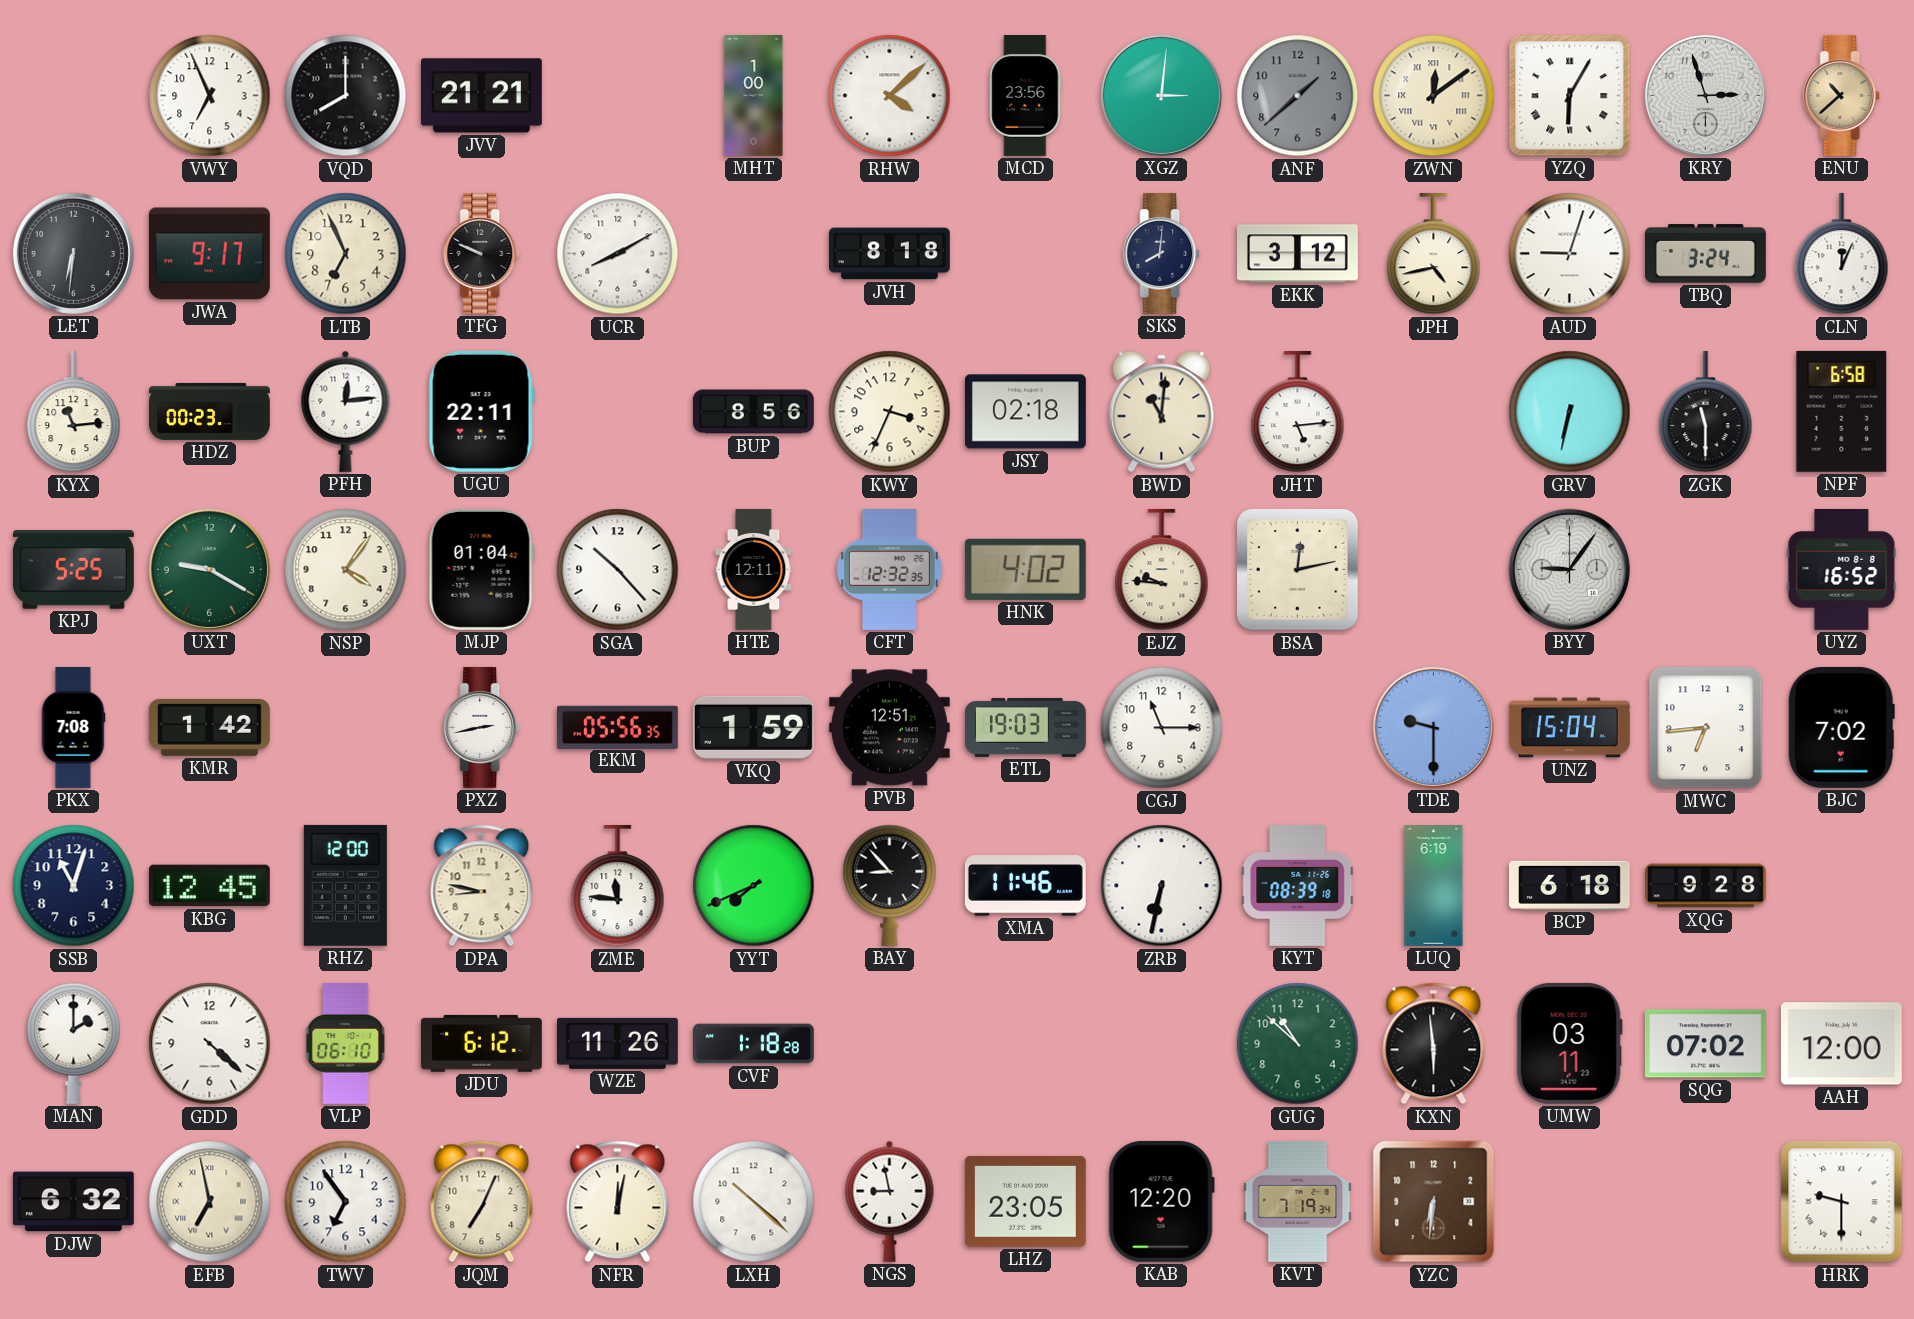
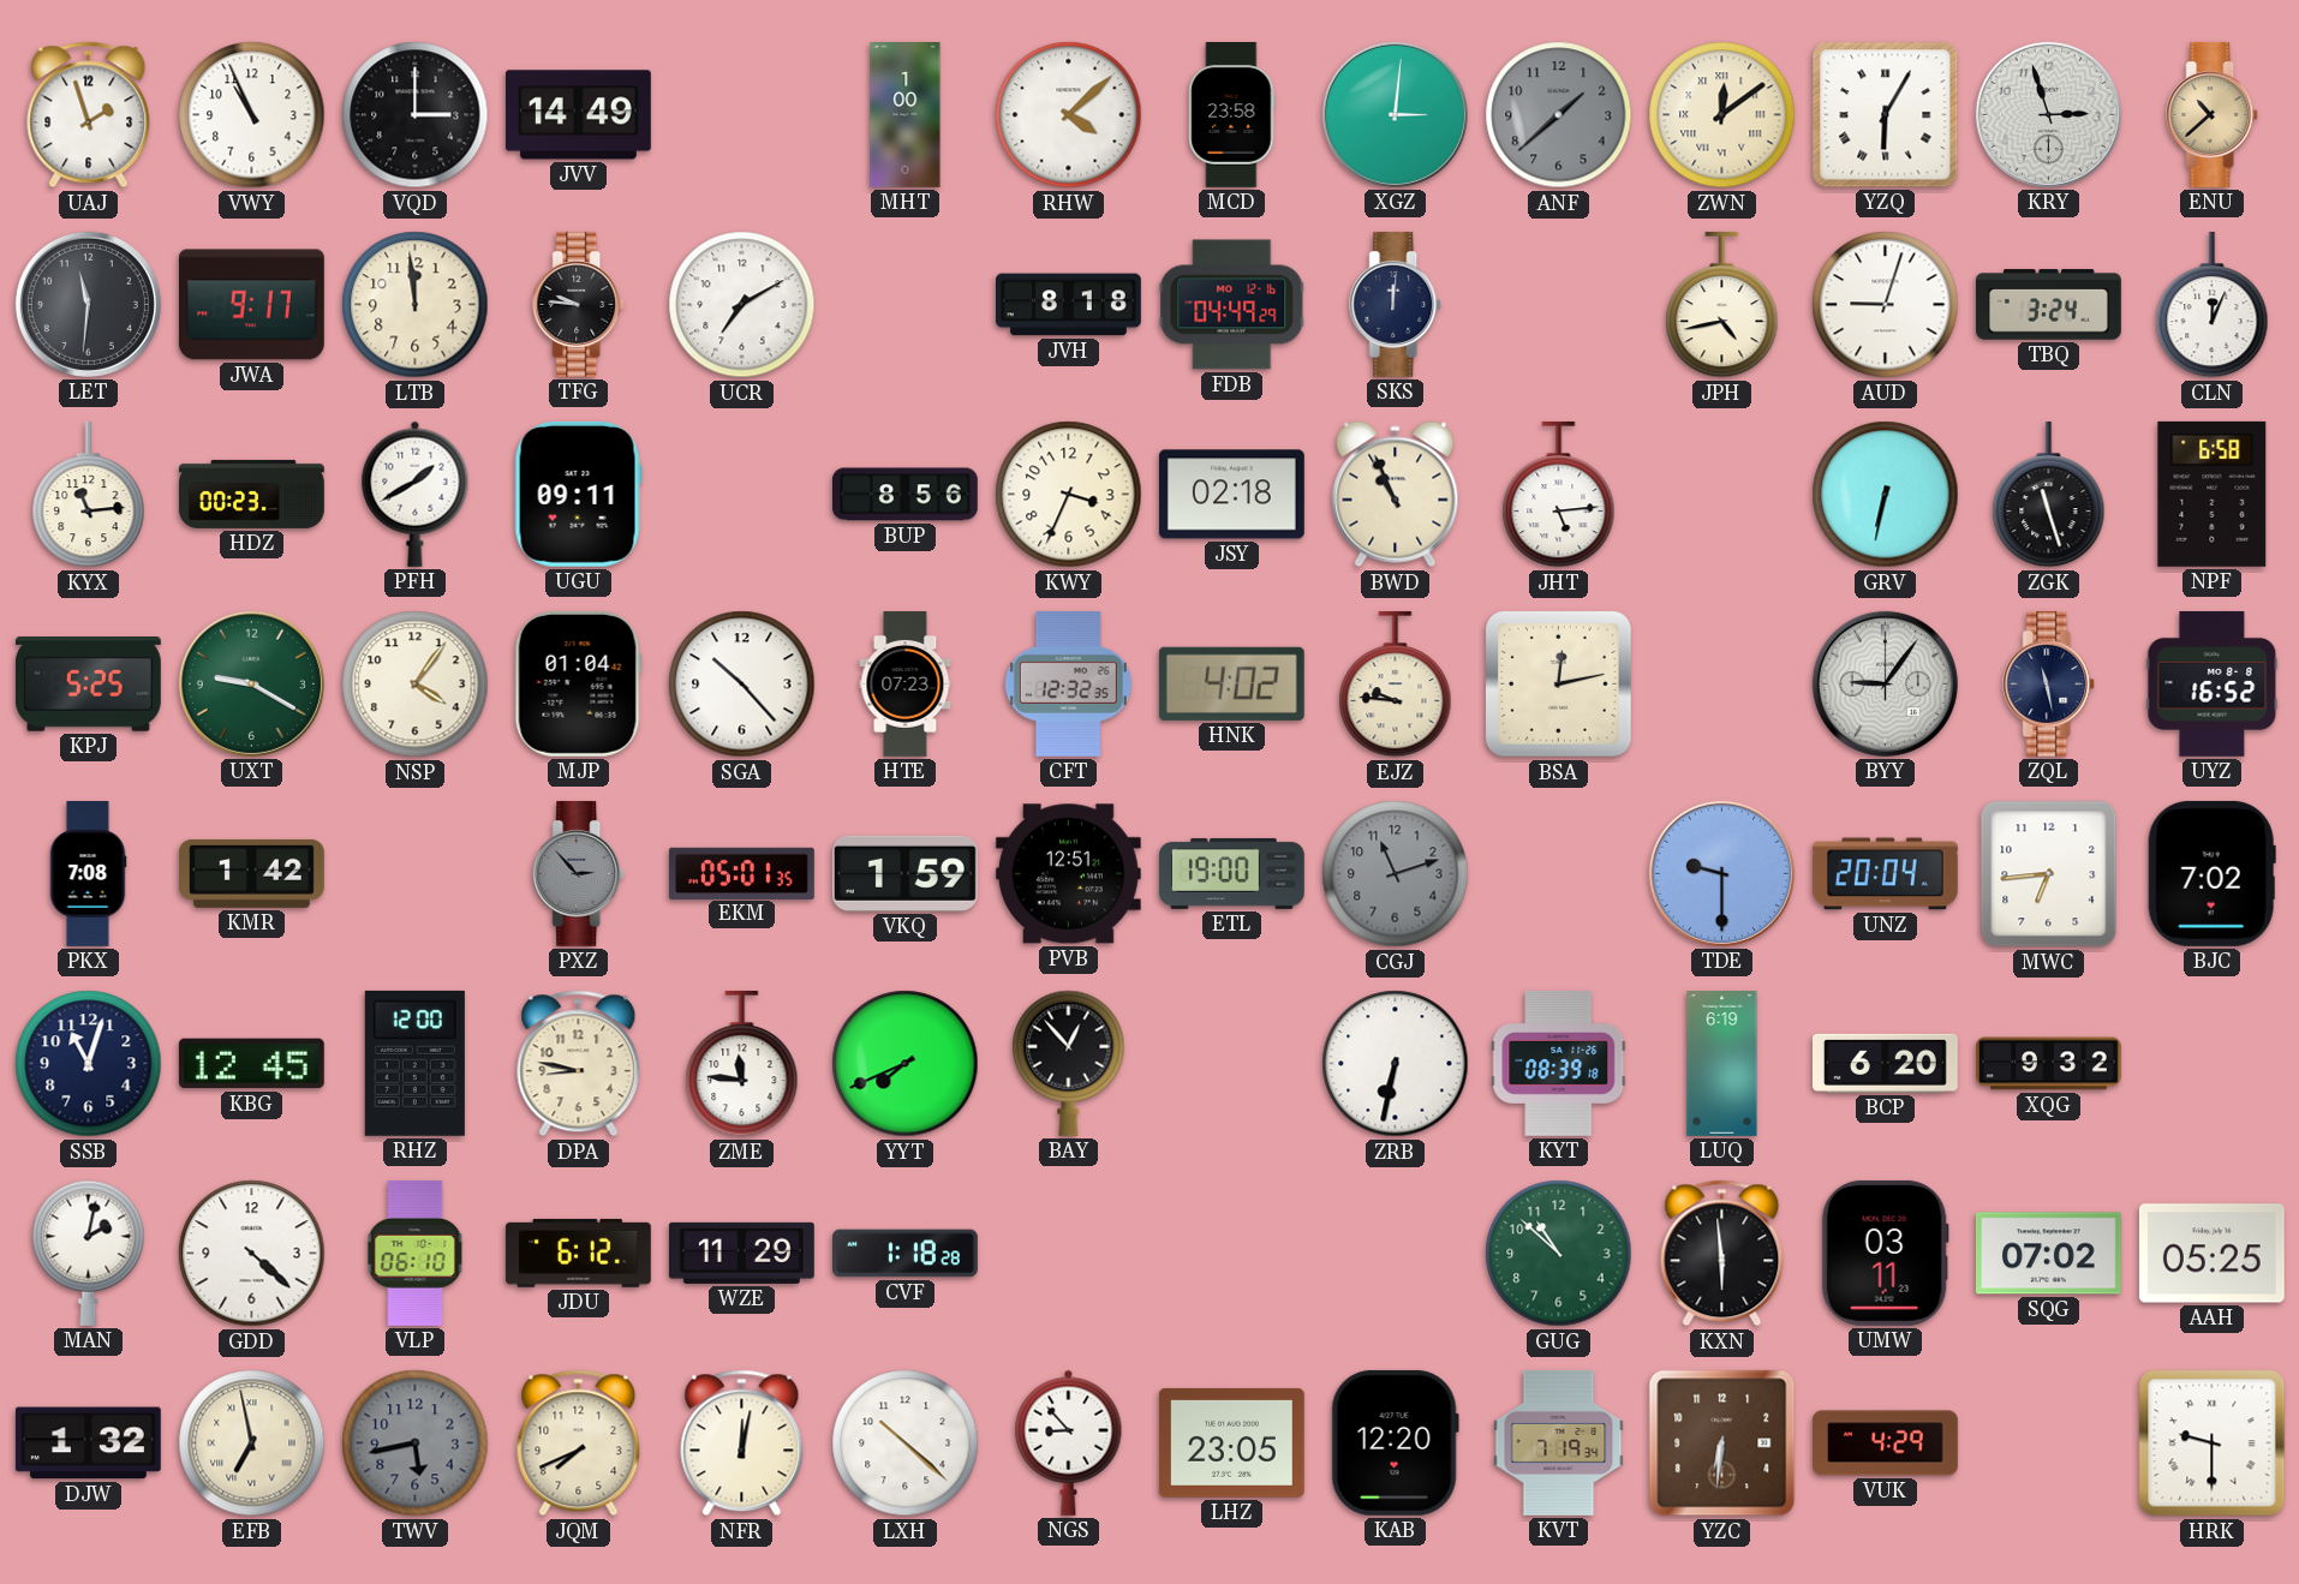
UAJ: none -> 1:57
VWY: 6:56 -> 10:56
VQD: 8:00 -> 3:00
JVV: 21:21 -> 14:49
MCD: 23:56 -> 23:58
LET: 6:31 -> 11:31
LTB: 6:56 -> 11:59
TFG: 9:49 -> 9:46
UCR: 8:10 -> 7:10
FDB: none -> 04:49
SKS: 8:01 -> 12:01
EKK: 3:12 -> none
PFH: 12:14 -> 1:40
UGU: 22:11 -> 09:11
BWD: 11:01 -> 10:56
ZGK: 11:30 -> 11:27
HTE: 12:11 -> 07:23
ZQL: none -> 11:28
PXZ: 2:43 -> 2:53
PXZ dial: white -> grey
EKM: 05:56 -> 05:01
ETL: 19:03 -> 19:00
CGJ: 11:15 -> 11:12
CGJ dial: white -> grey
UNZ: 15:04 -> 20:04
BAY: 8:53 -> 12:53
XMA: 11:46 -> none
BCP: 6:18 -> 6:20
XQG: 9:28 -> 9:32
MAN: 2:00 -> 2:02
WZE: 11:26 -> 11:29
AAH: 12:00 -> 05:25
DJW: 6:32 -> 1:32
TWV: 6:54 -> 5:43
TWV dial: white -> grey
JQM: 7:04 -> 7:41
NGS: 8:58 -> 8:53
VUK: none -> 4:29
